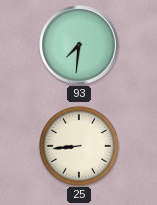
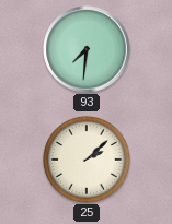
25: 8:44 -> 2:08
